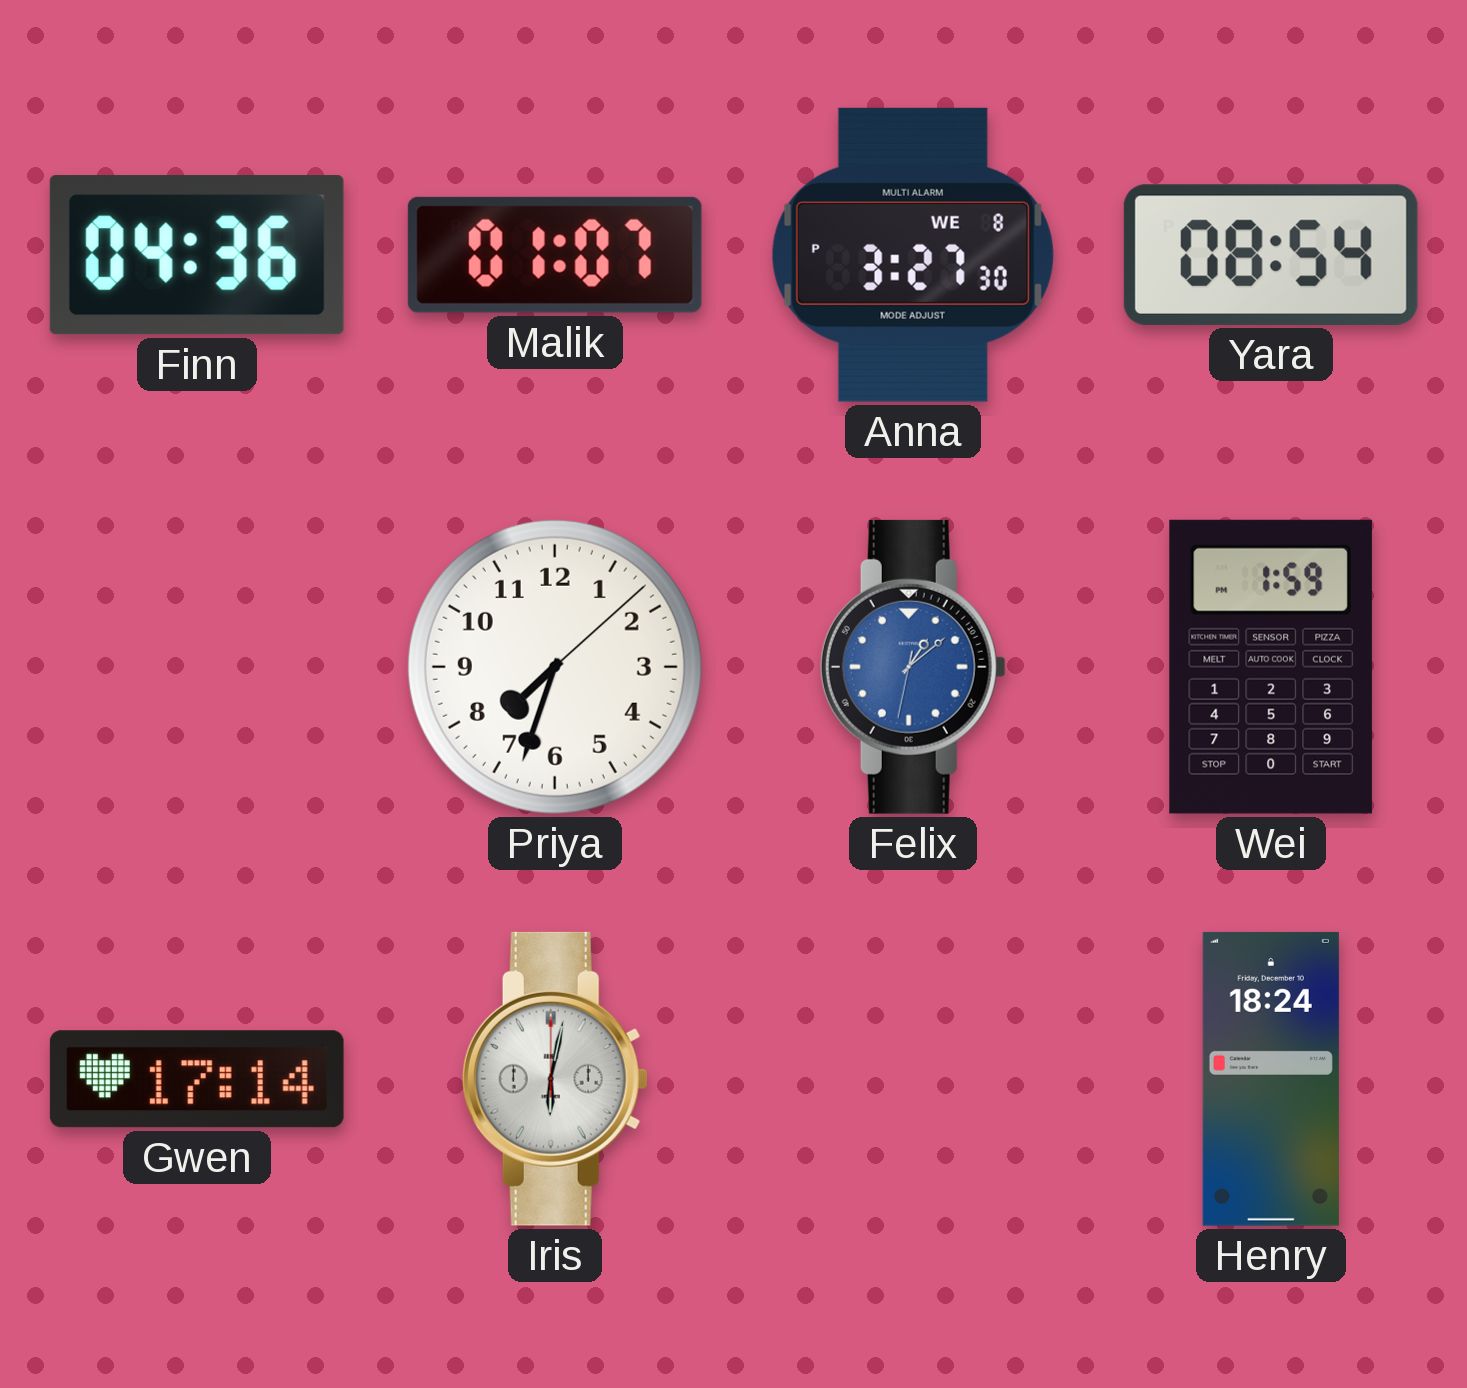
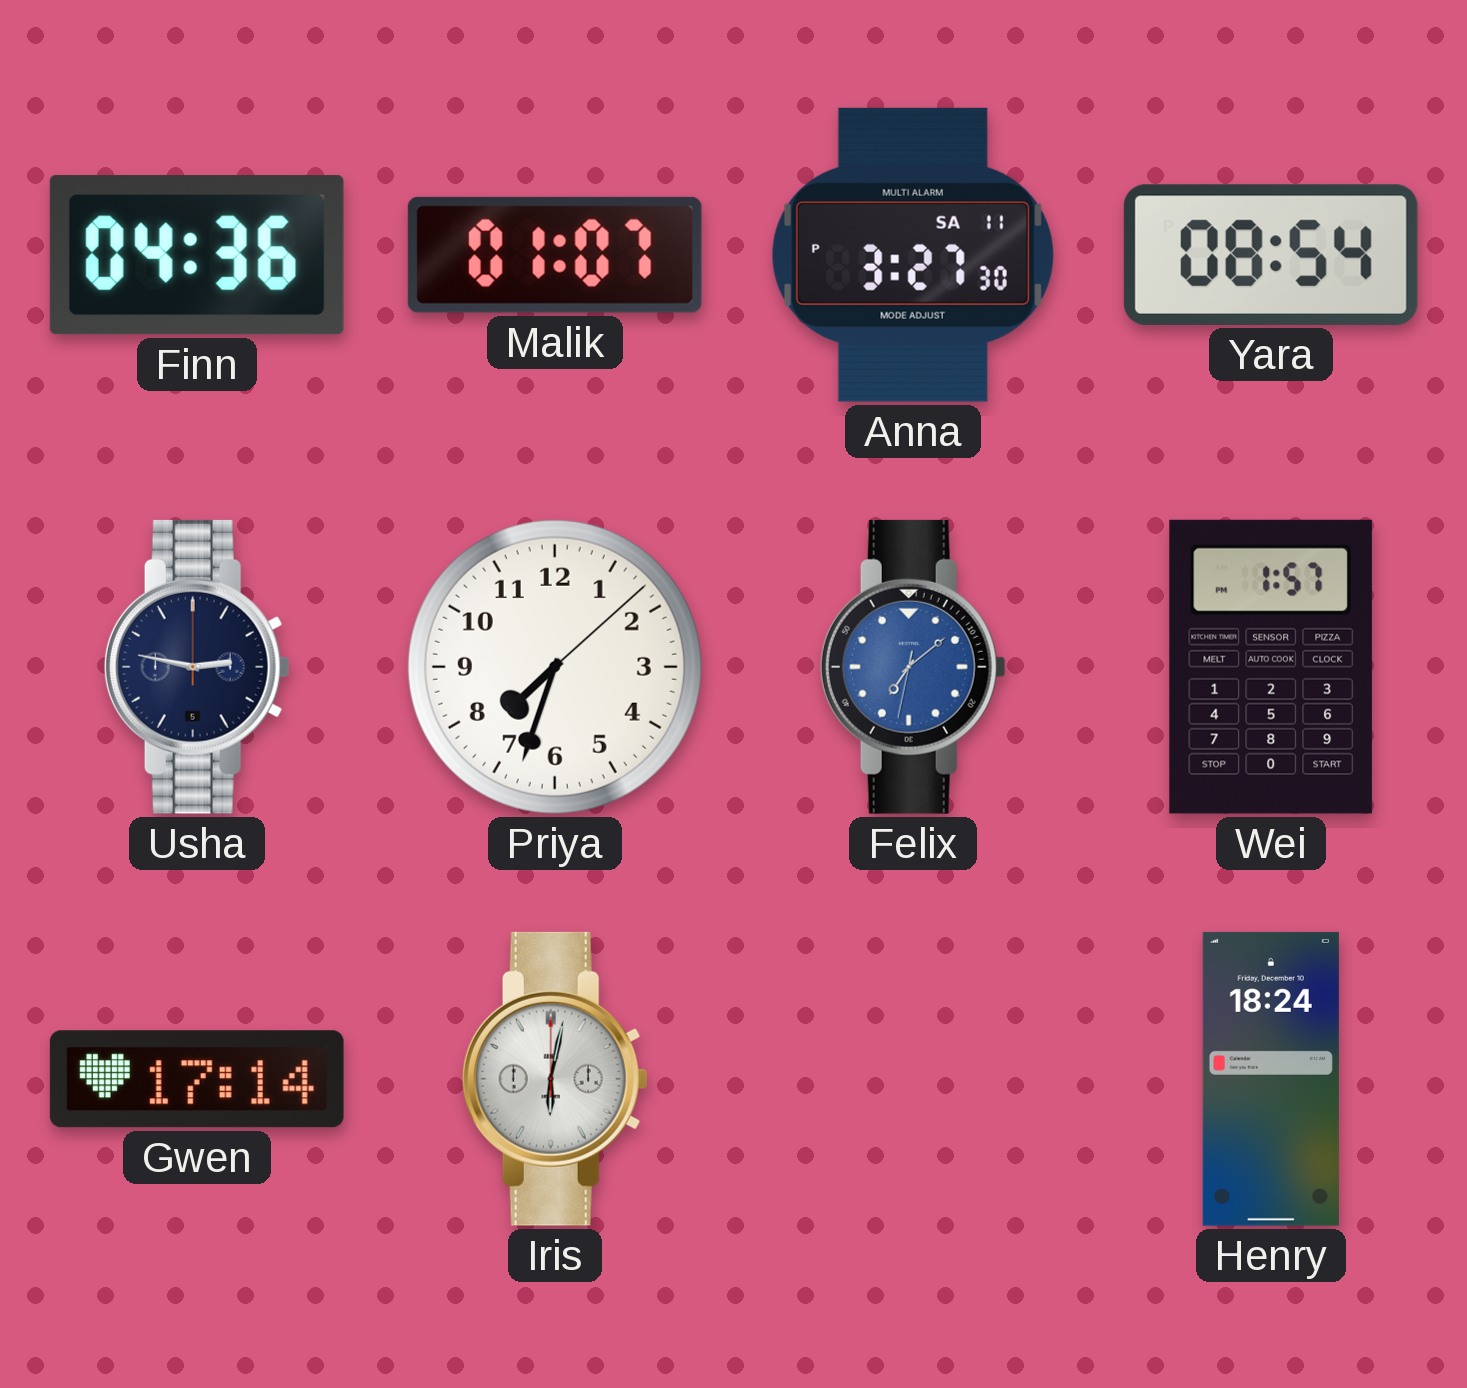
Anna date: WE 8 -> SA 11
Usha: none -> 2:47
Felix: 1:08 -> 7:08
Wei: 1:59 -> 1:57
